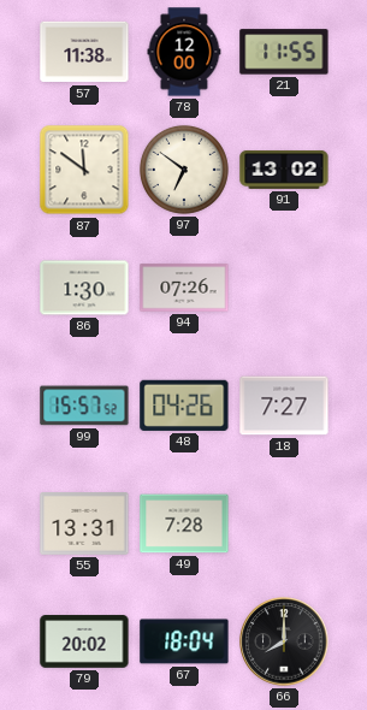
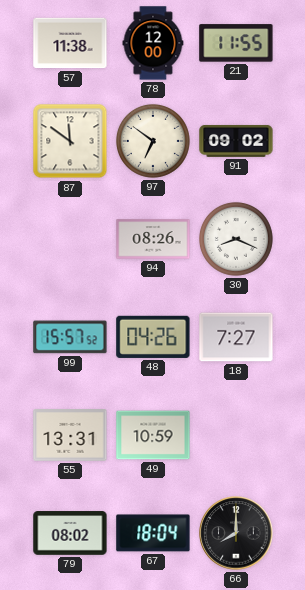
91: 13:02 -> 09:02
86: 1:30 -> none
94: 07:26 -> 08:26
30: none -> 8:19
49: 7:28 -> 10:59
79: 20:02 -> 08:02
